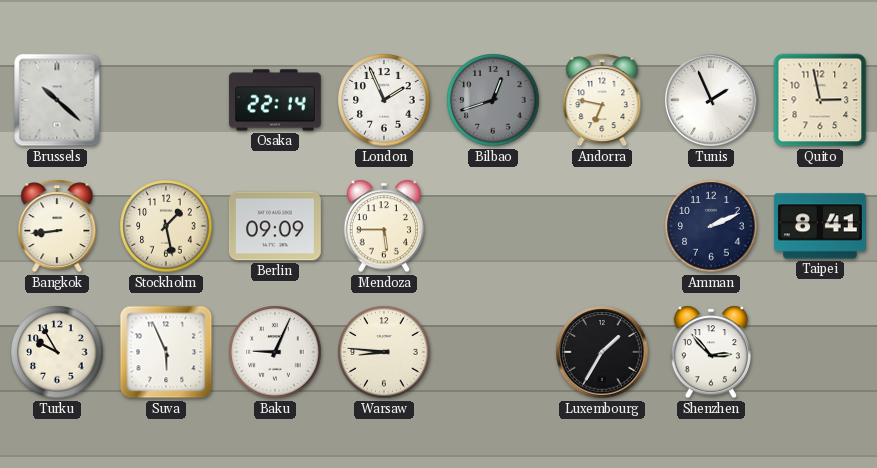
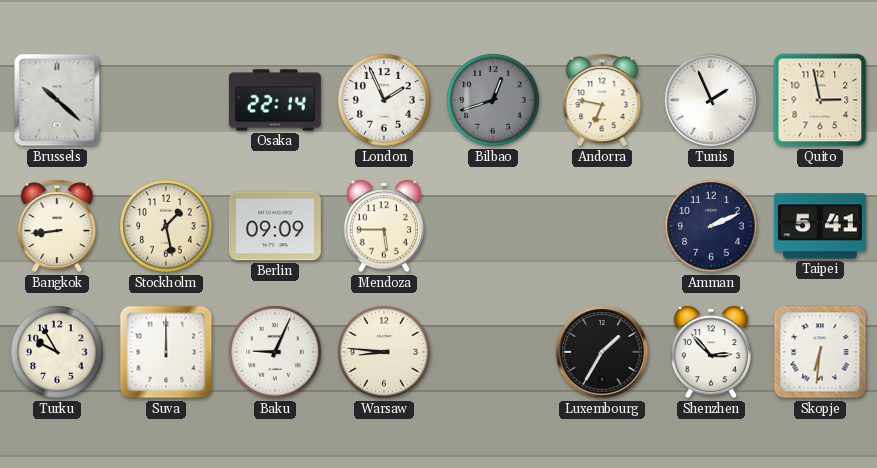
Taipei: 8:41 -> 5:41
Suva: 5:56 -> 12:00
Skopje: none -> 6:31
